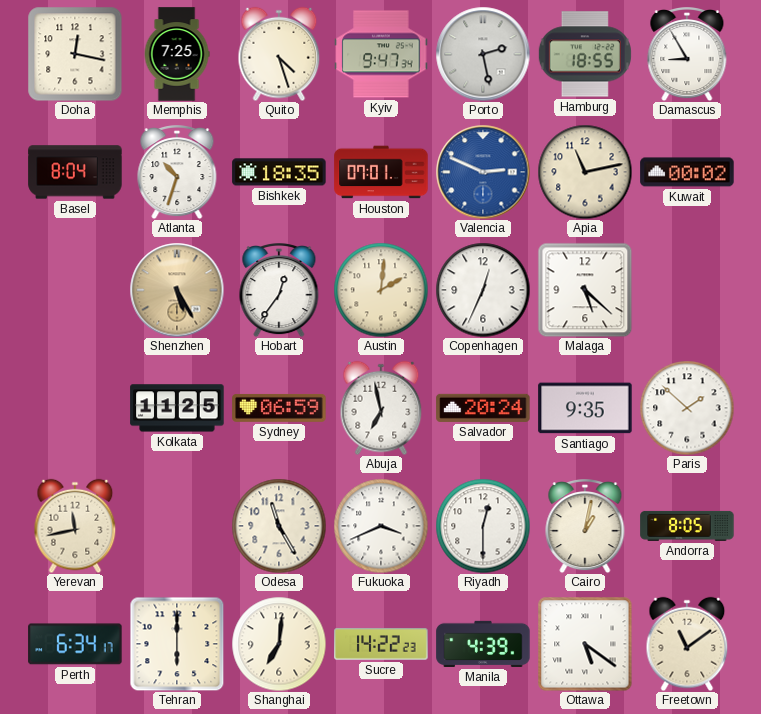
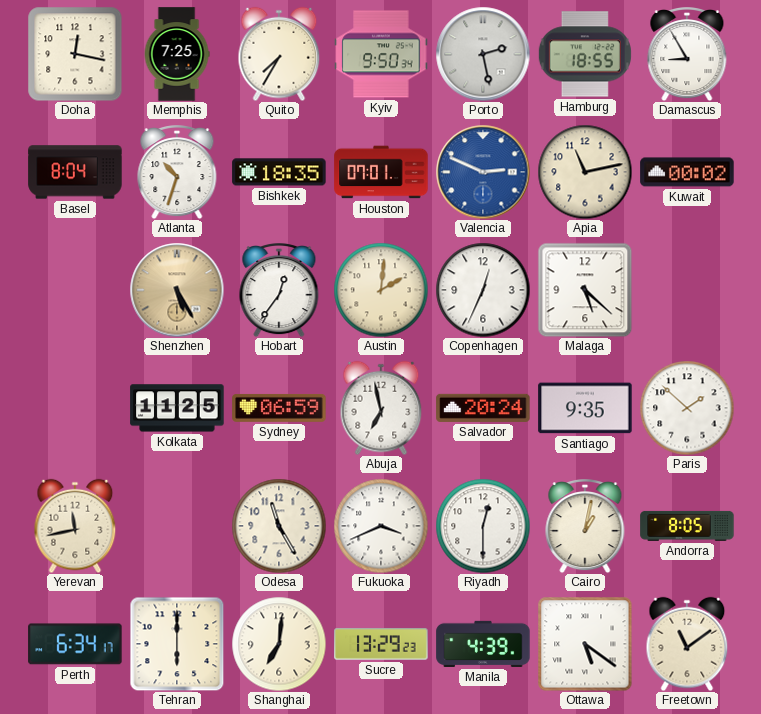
Quito: 4:27 -> 7:35
Kyiv: 9:47 -> 9:50
Sucre: 14:22 -> 13:29
